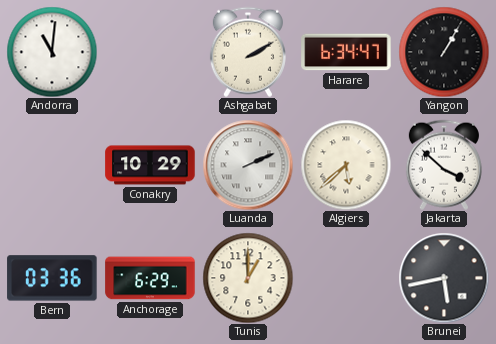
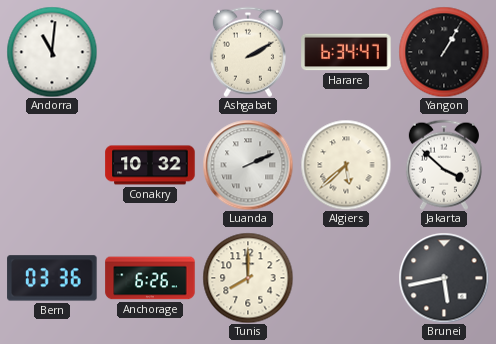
Conakry: 10:29 -> 10:32
Anchorage: 6:29 -> 6:26
Tunis: 1:00 -> 8:00
